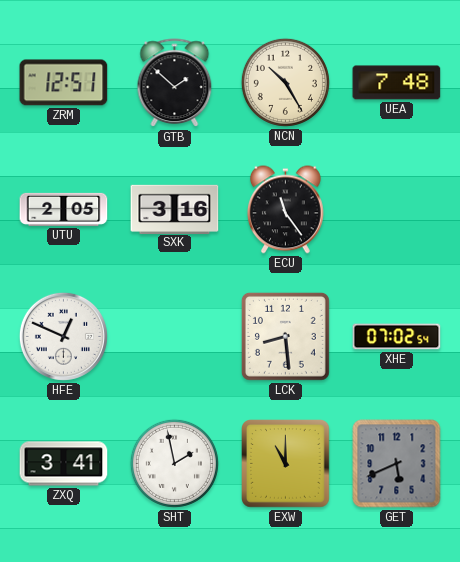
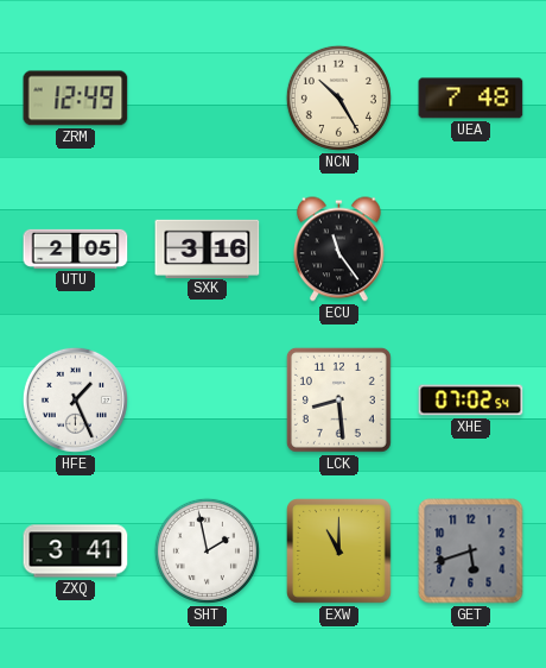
ZRM: 12:51 -> 12:49
GTB: 1:52 -> none
HFE: 12:49 -> 1:26
GET: 5:41 -> 5:42
